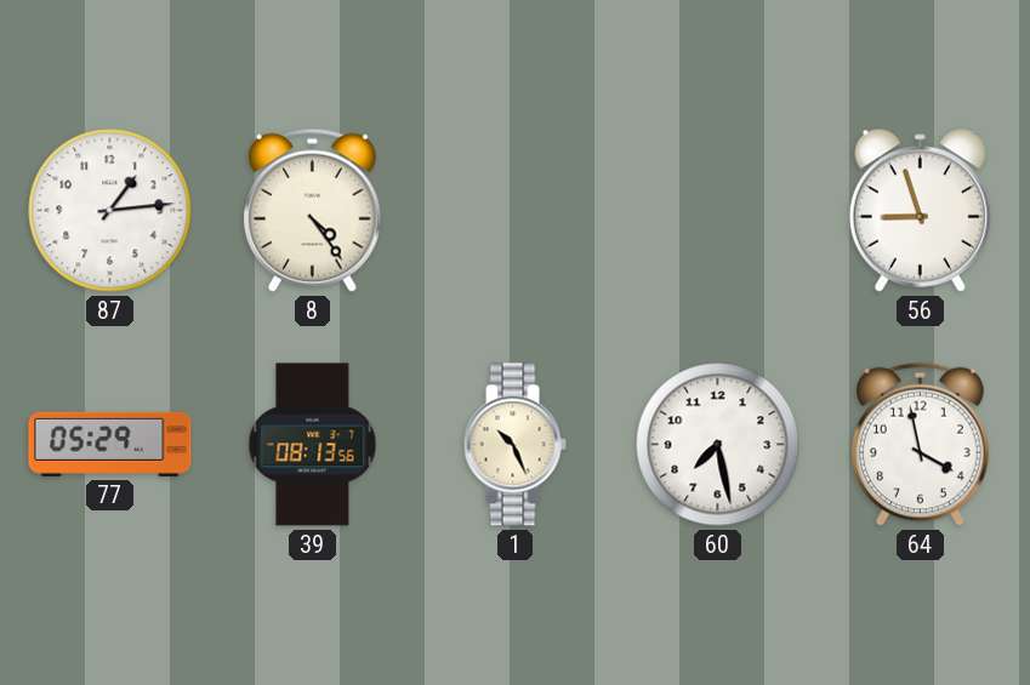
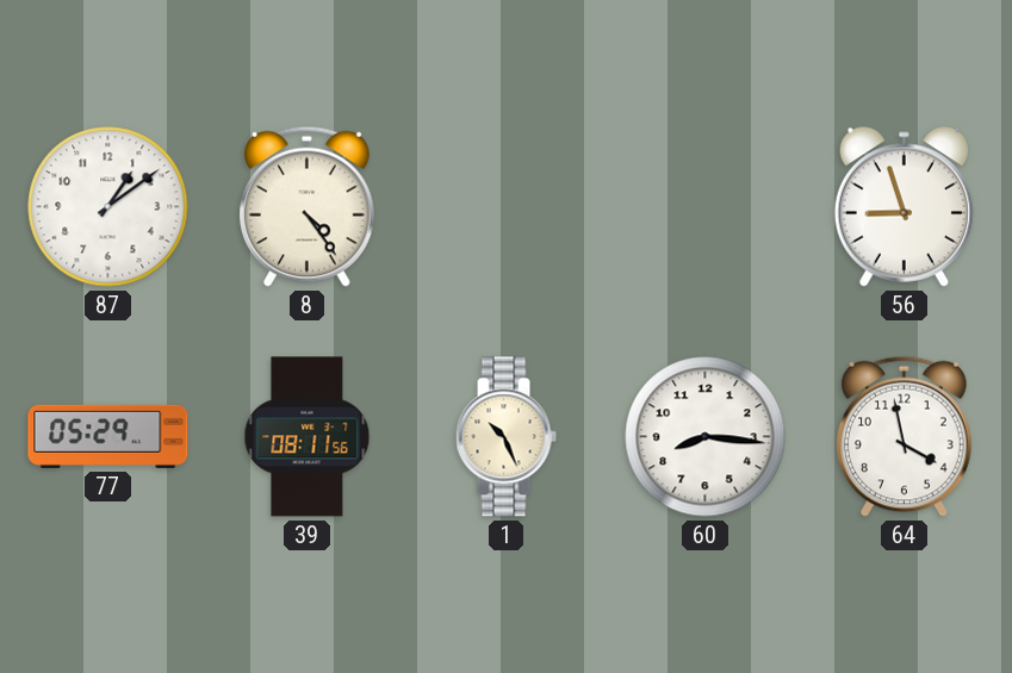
87: 1:14 -> 1:09
39: 08:13 -> 08:11
60: 7:28 -> 8:16
